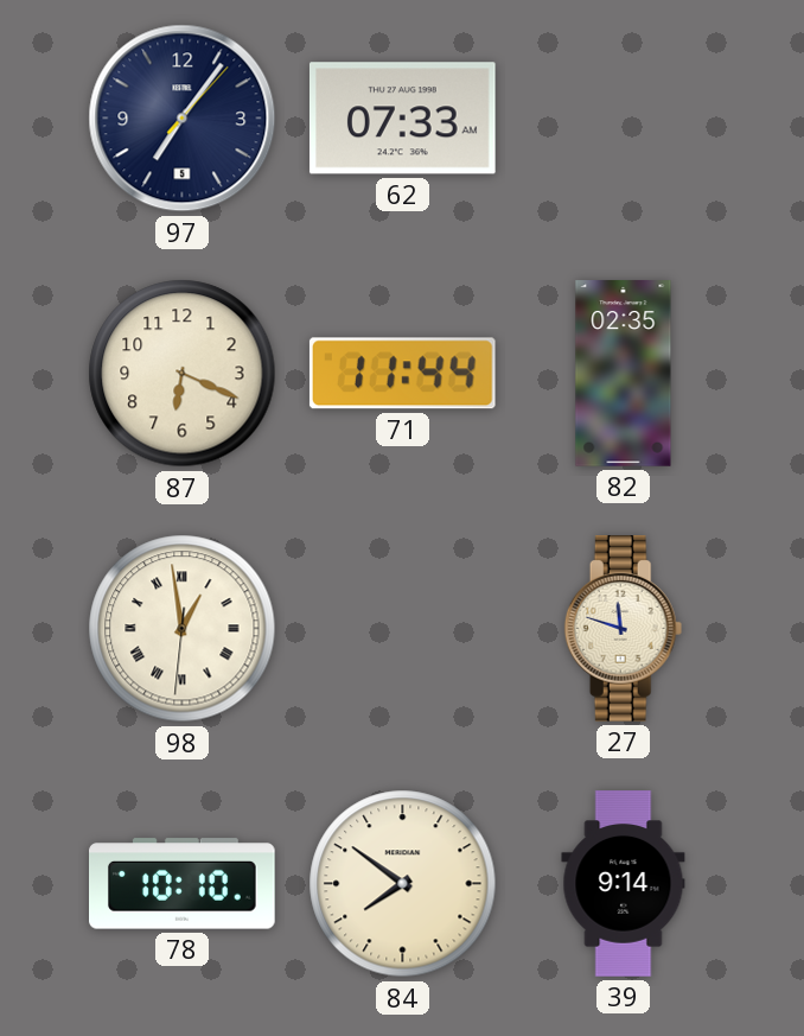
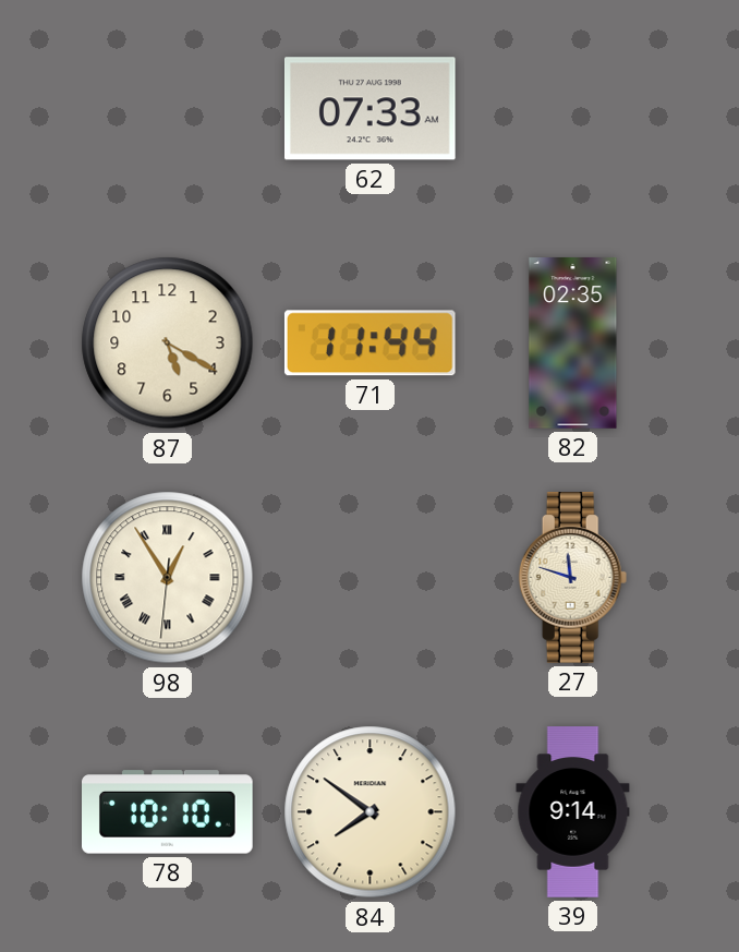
97: 7:06 -> none
87: 6:19 -> 5:20
98: 12:58 -> 12:54
